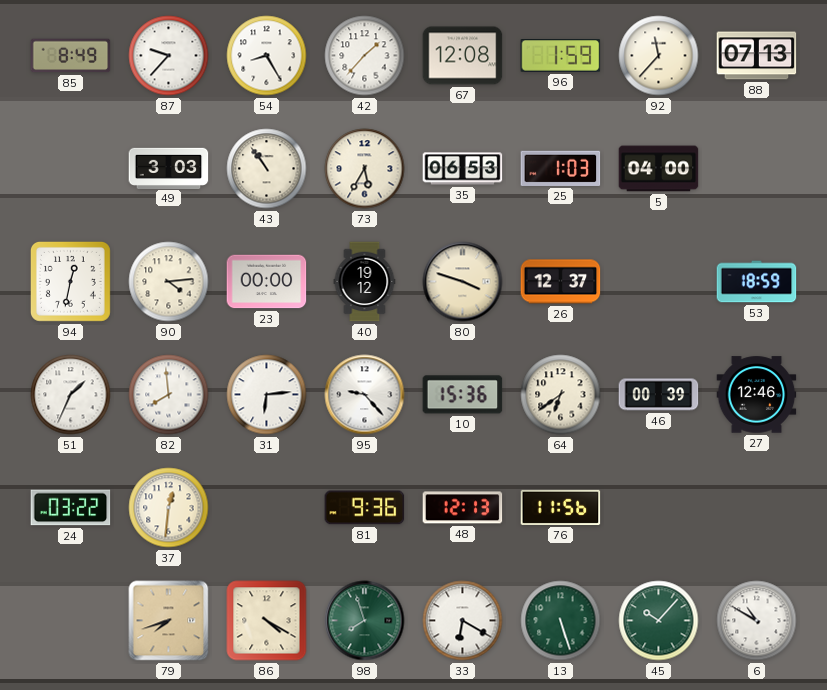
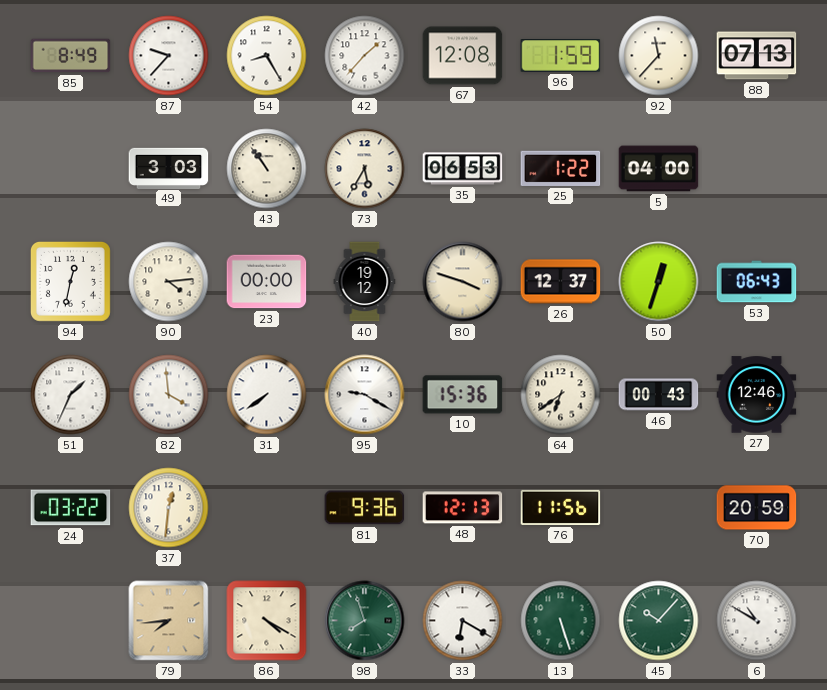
25: 1:03 -> 1:22
50: none -> 12:33
53: 18:59 -> 06:43
82: 7:59 -> 3:59
31: 6:14 -> 7:39
95: 9:23 -> 9:20
46: 00:39 -> 00:43
70: none -> 20:59
79: 7:42 -> 7:44
